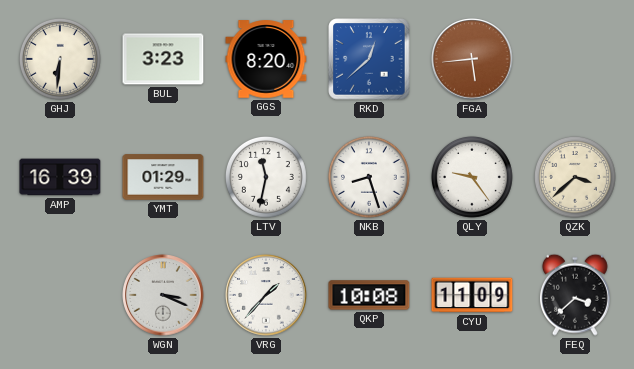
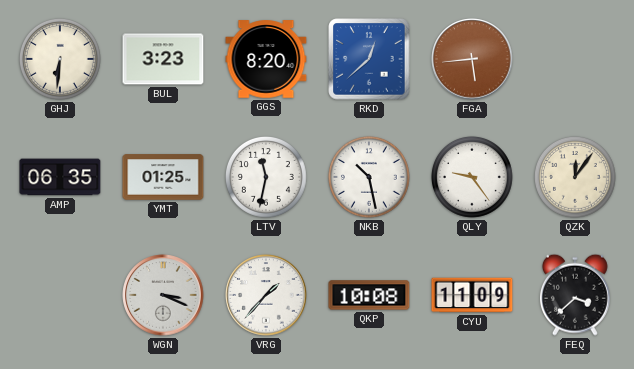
AMP: 16:39 -> 06:35
YMT: 01:29 -> 01:25
NKB: 8:27 -> 10:28
QZK: 3:38 -> 12:06
